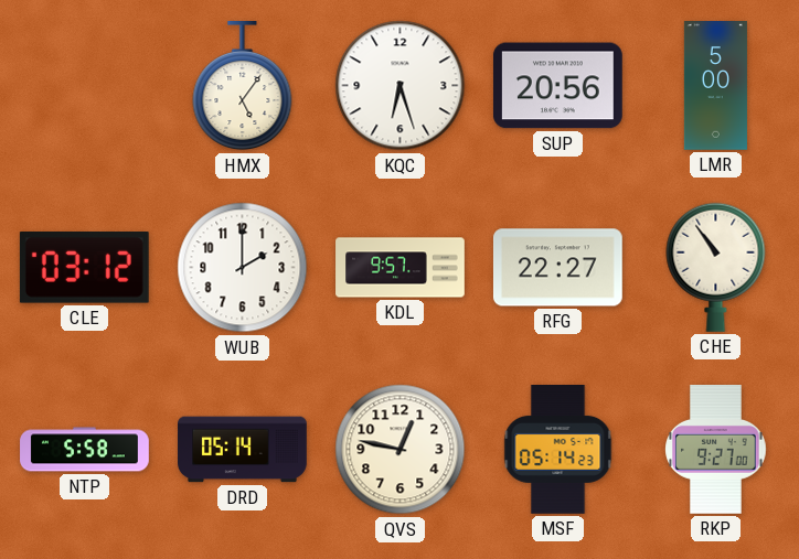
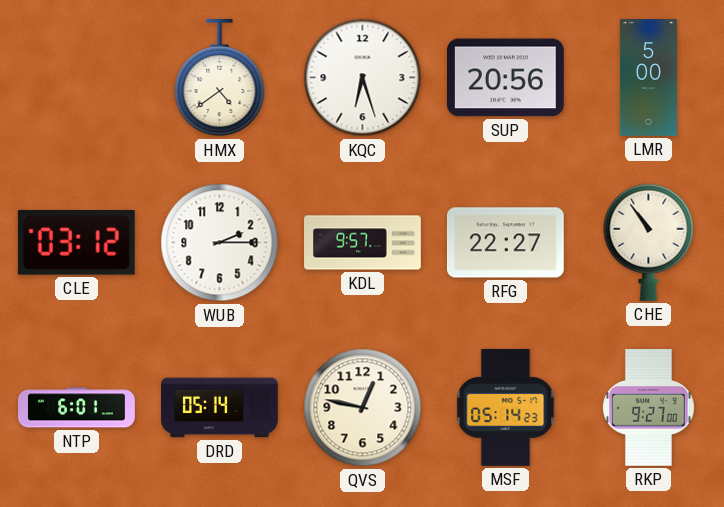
HMX: 5:06 -> 4:39
WUB: 2:00 -> 2:15
NTP: 5:58 -> 6:01
